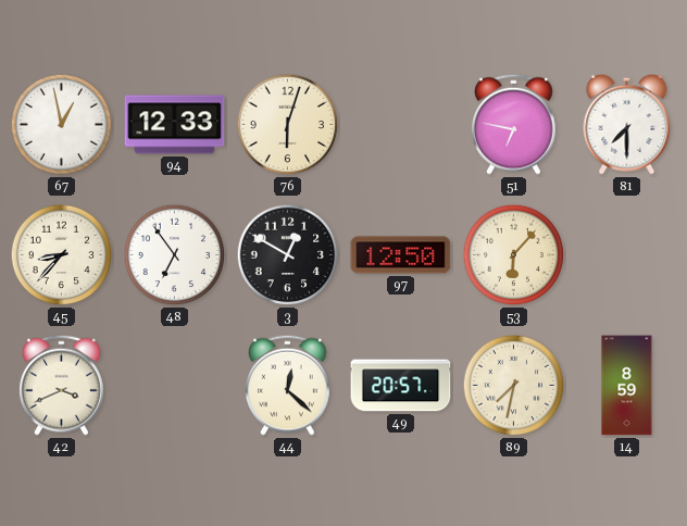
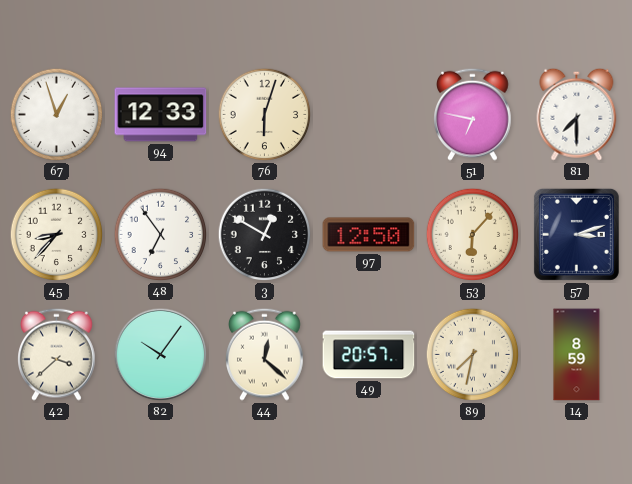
67: 12:58 -> 12:57
57: none -> 3:12
42: 3:41 -> 3:38
82: none -> 10:06
